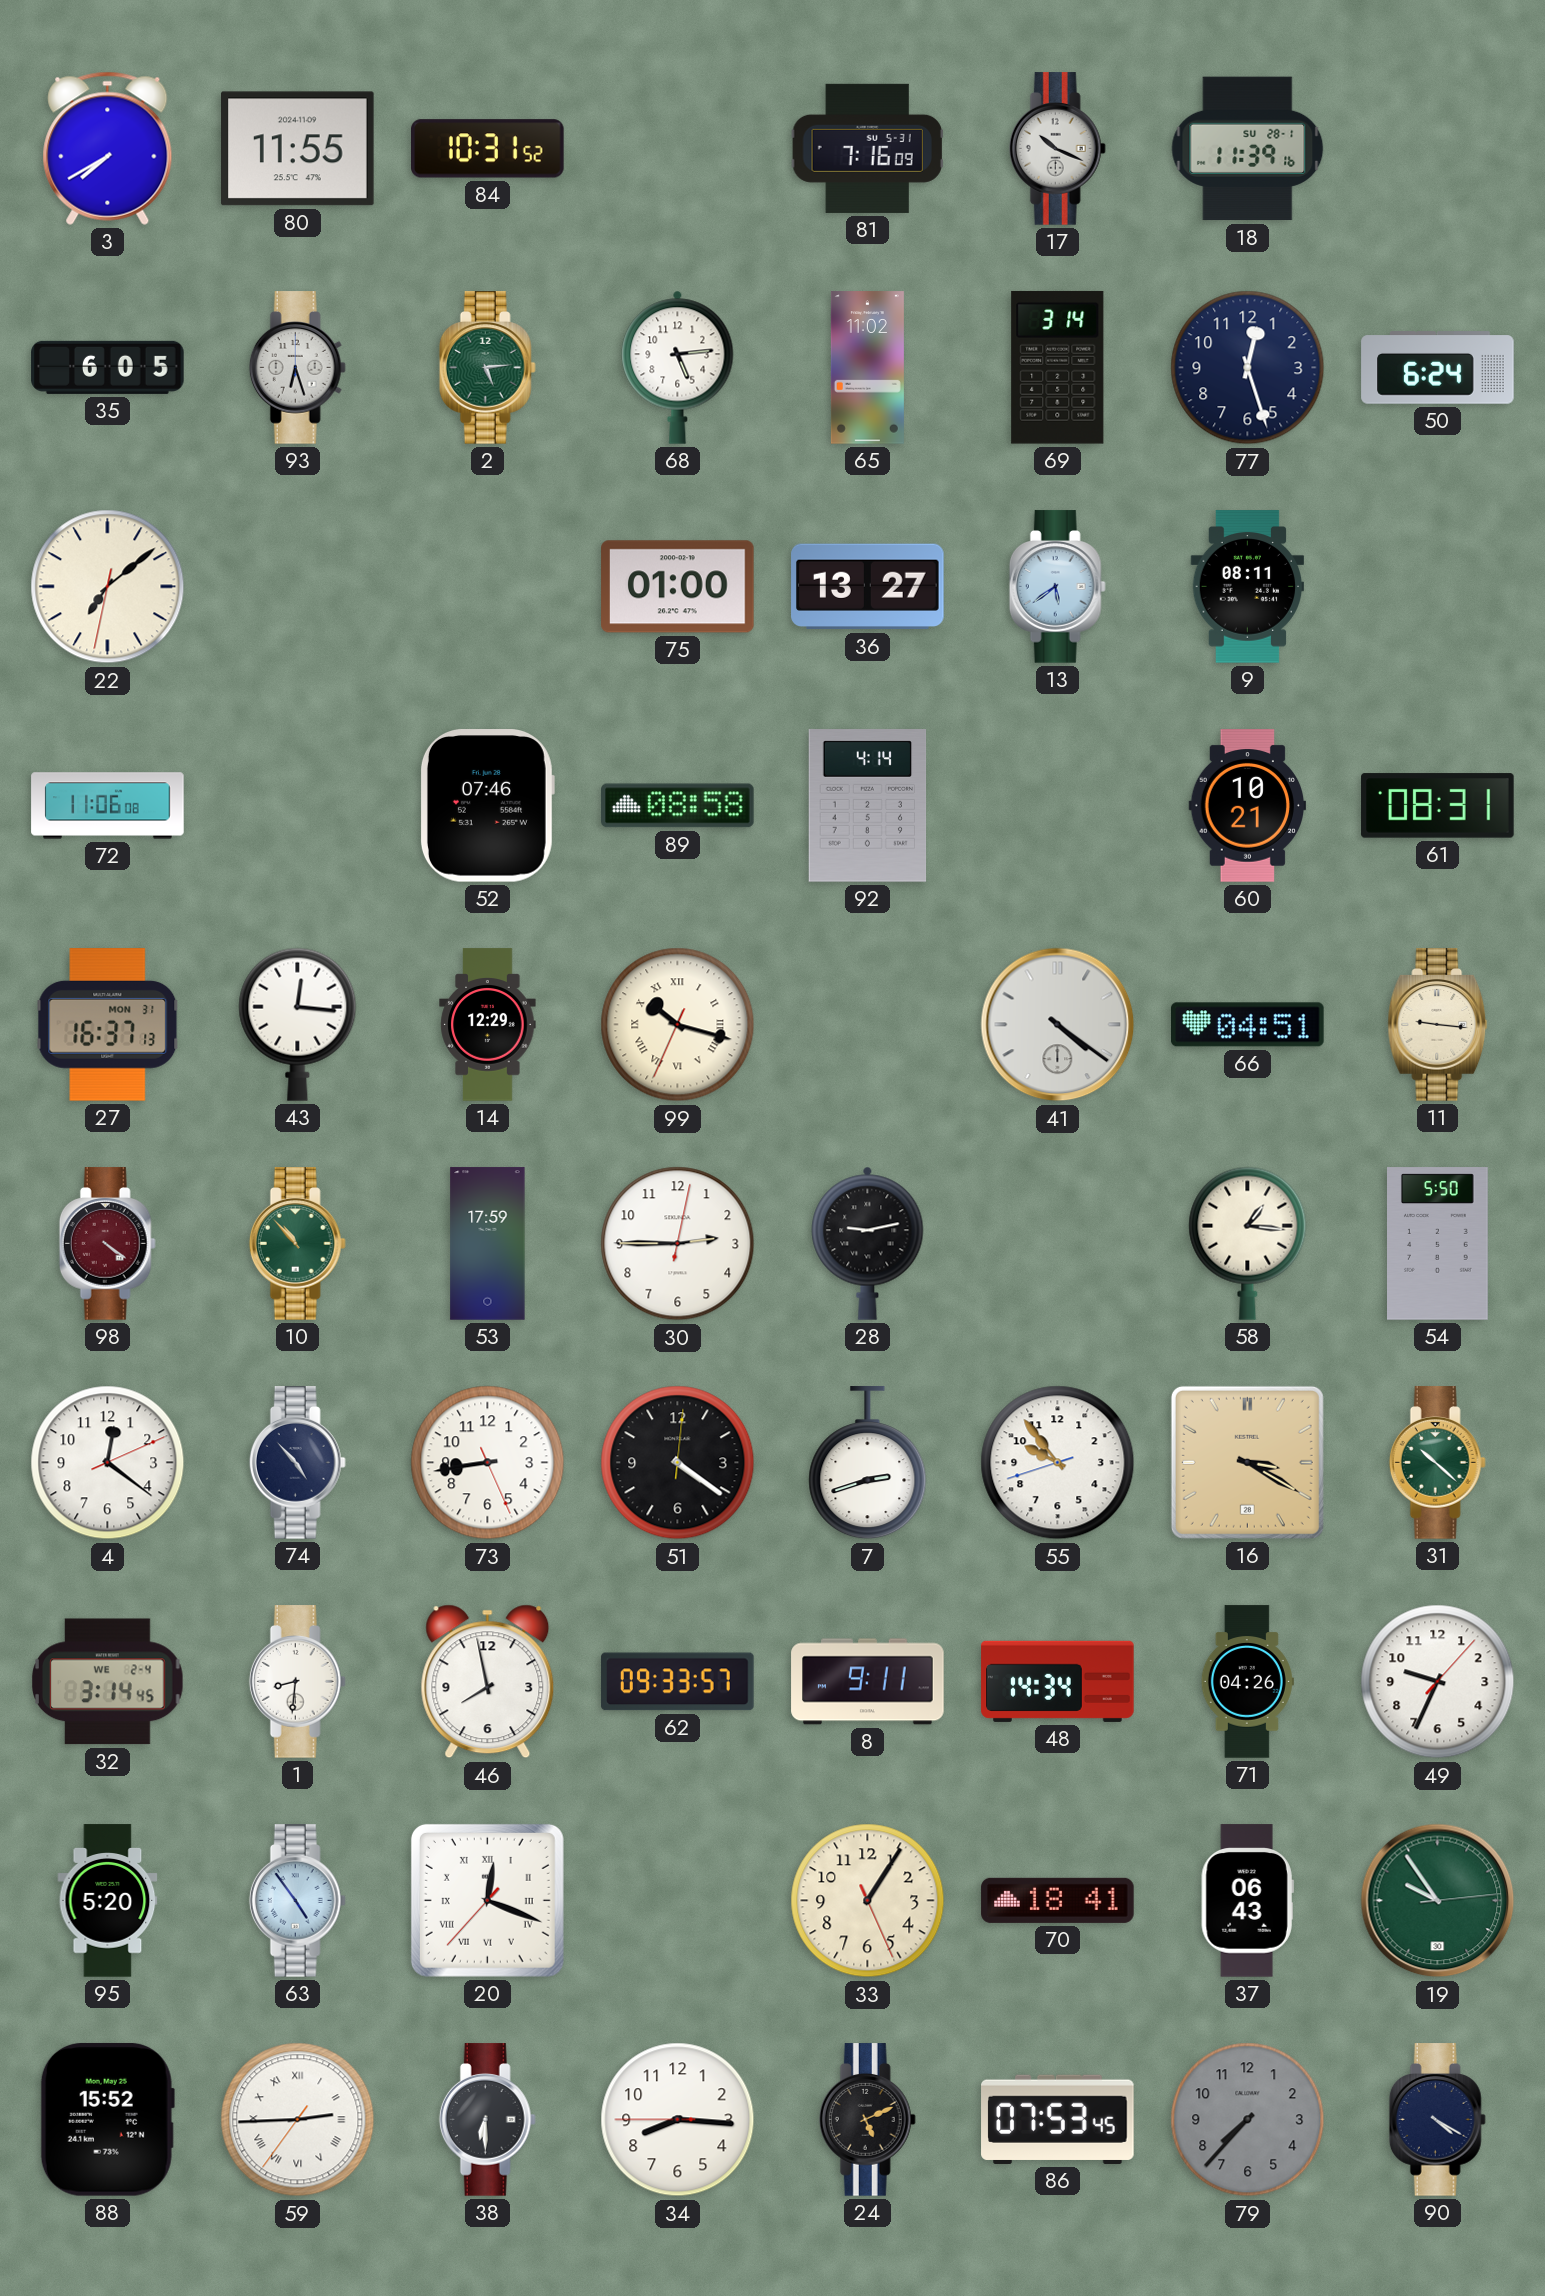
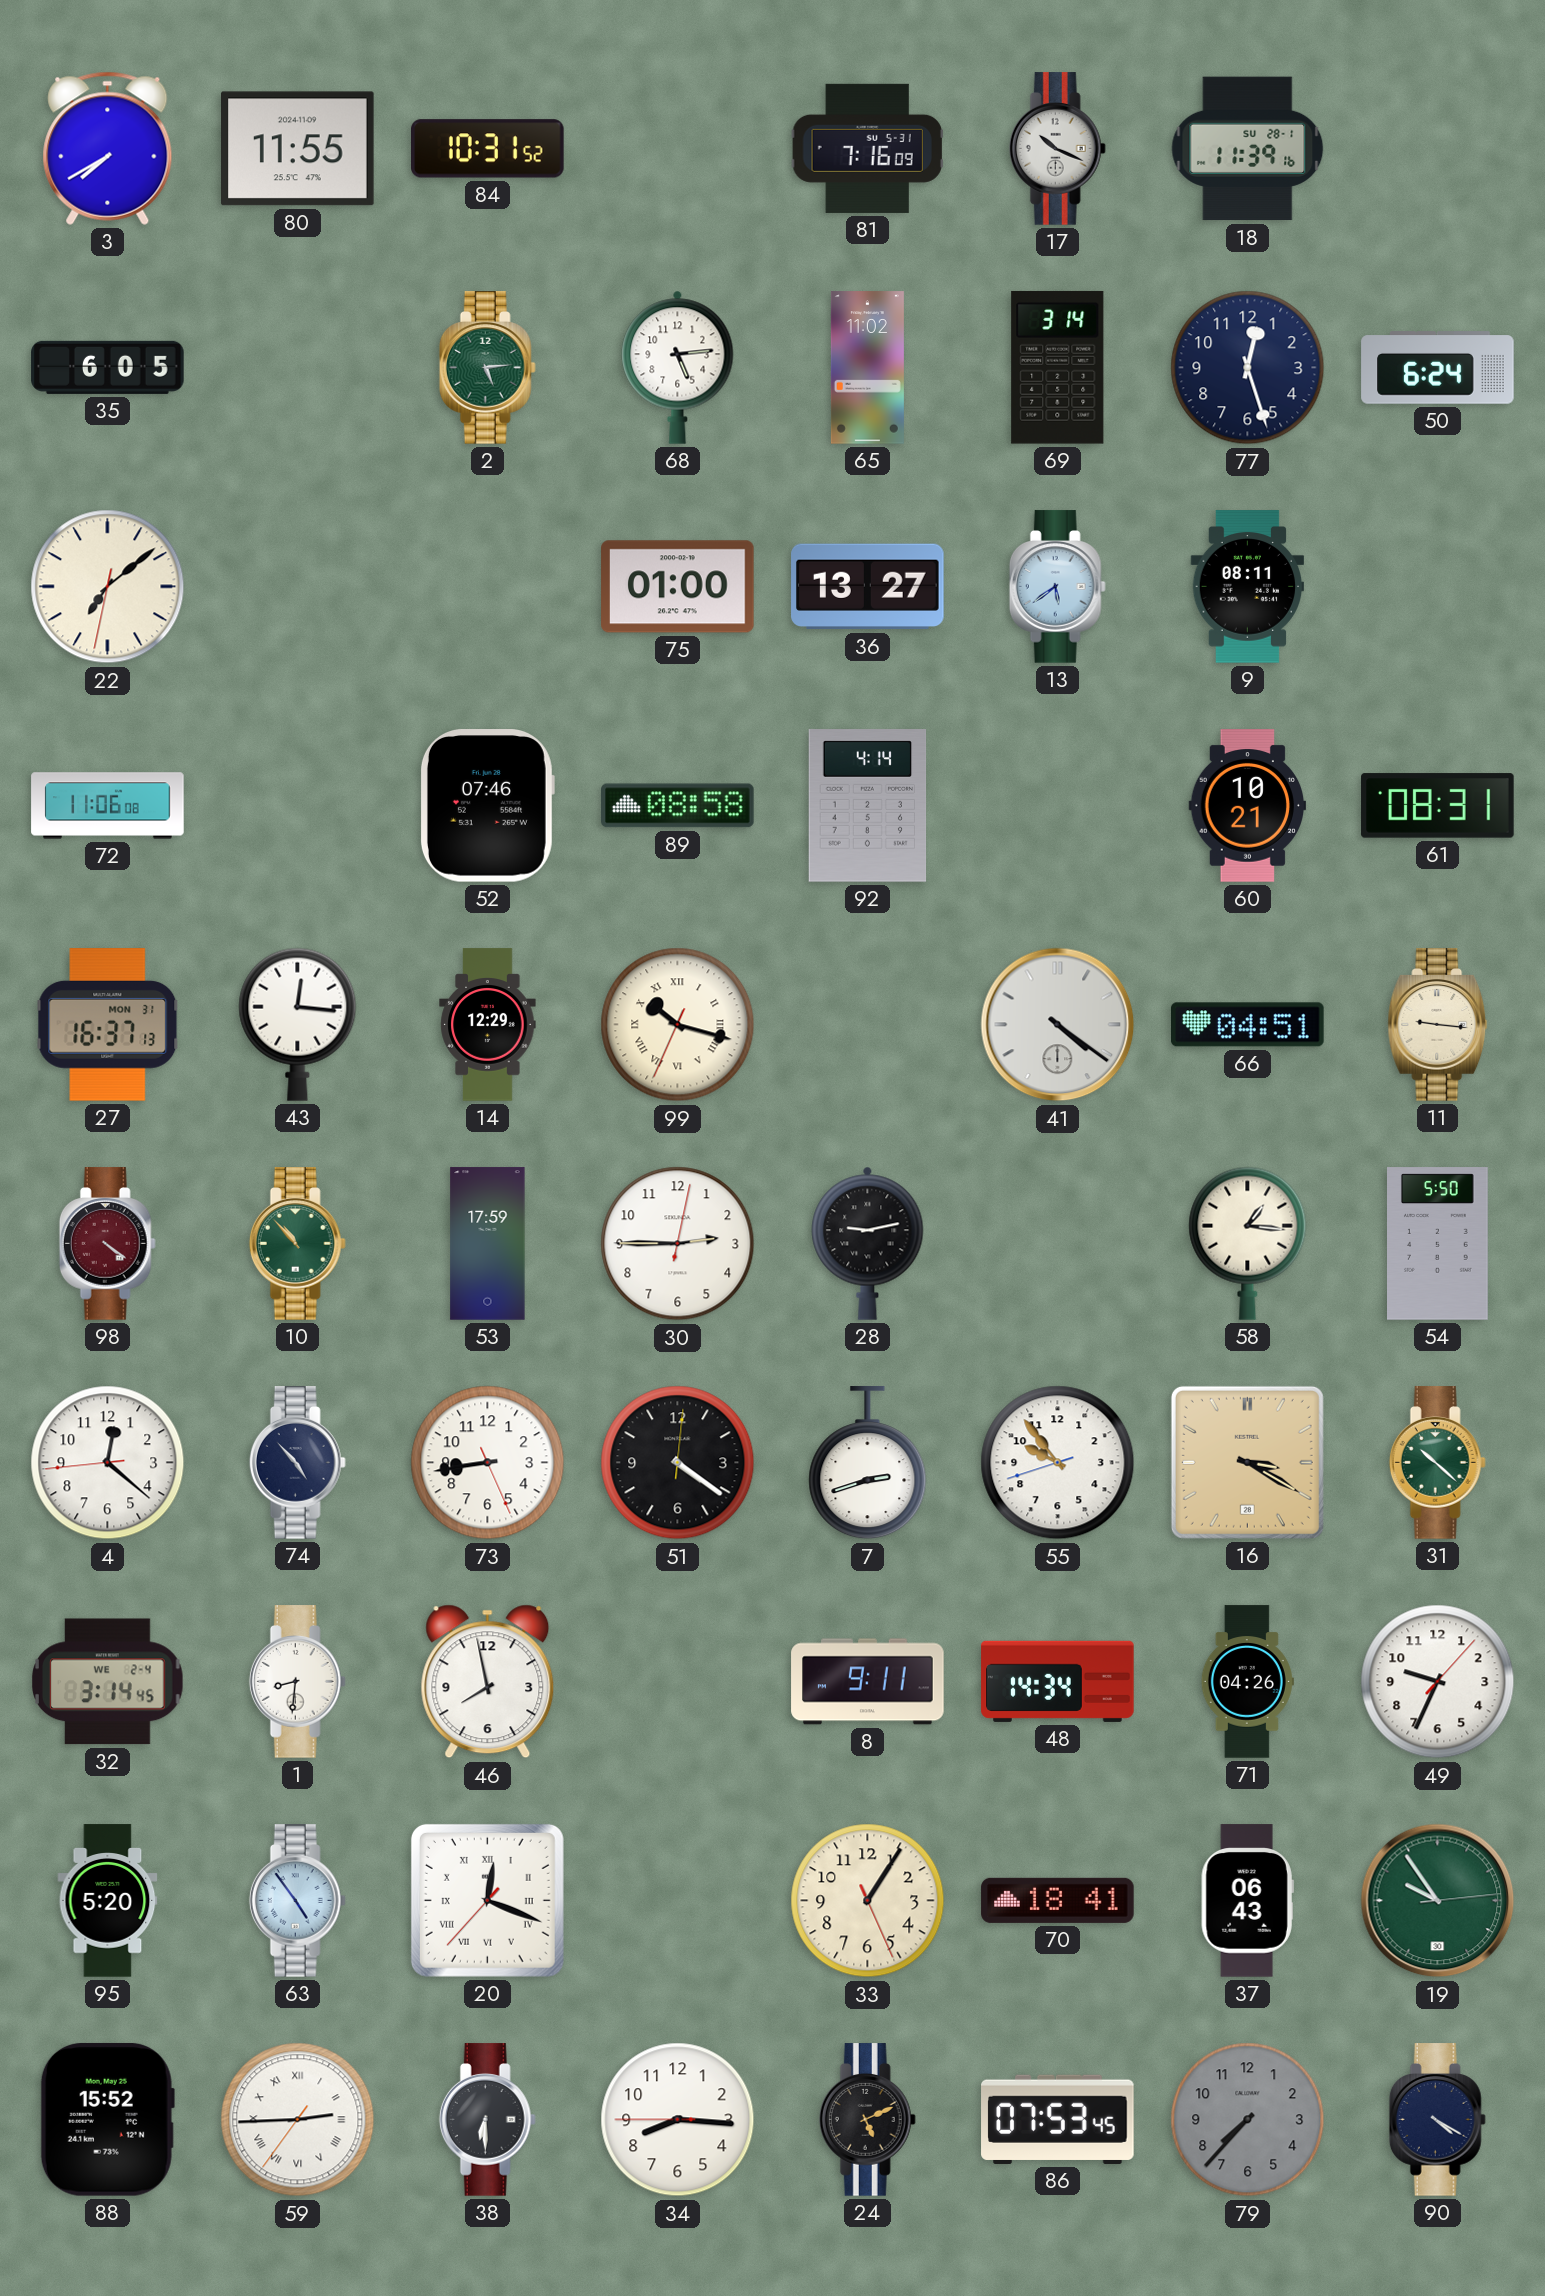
93: 6:27 -> none
4: 12:21:11 -> 12:21:44
62: 09:33 -> none
